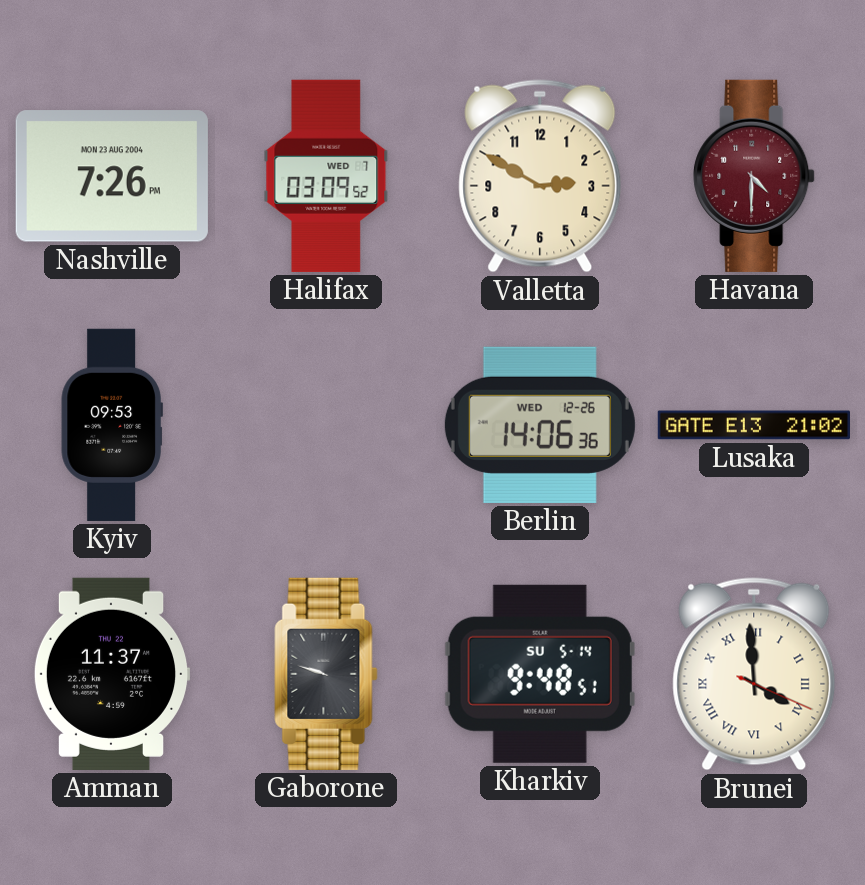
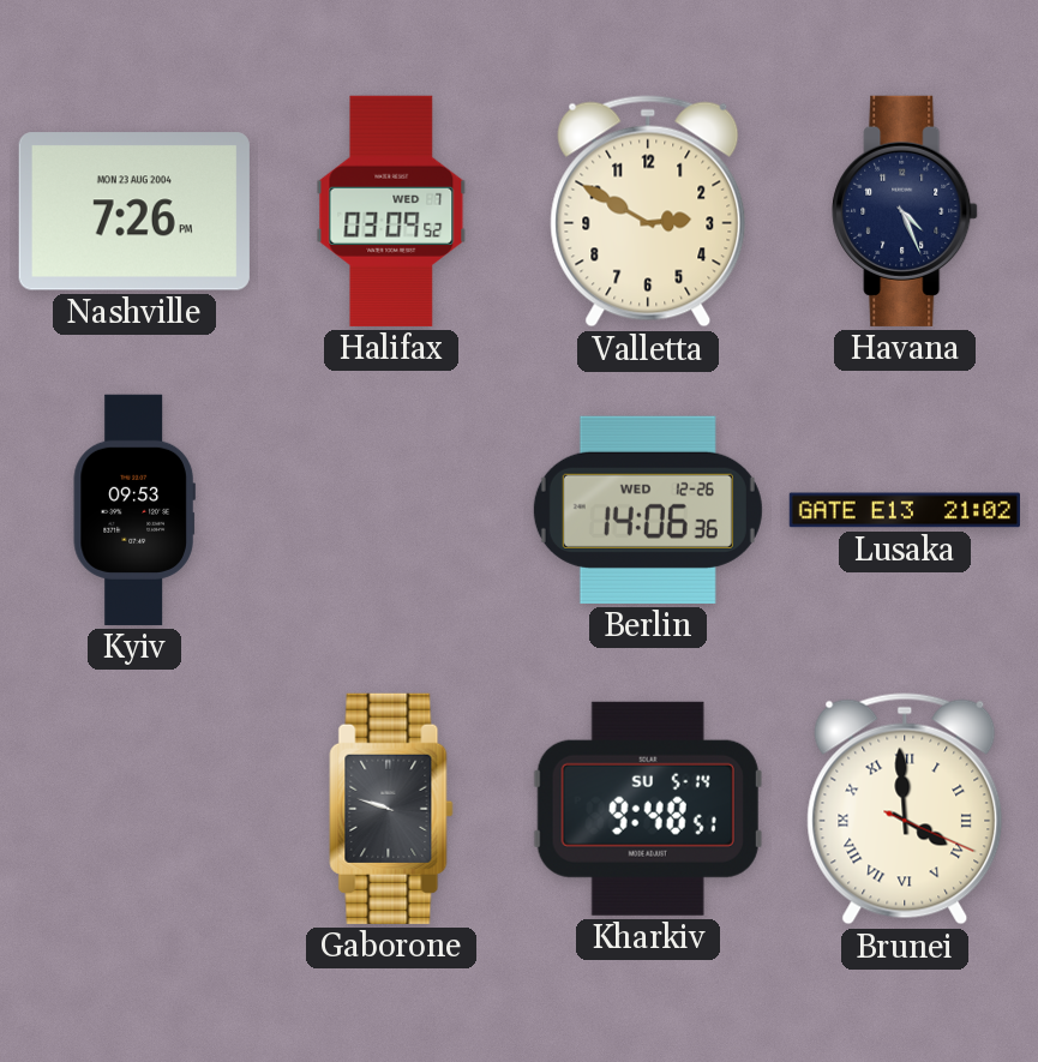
Havana: 4:30 -> 4:26
Havana dial: burgundy -> navy
Amman: 11:37 -> none
